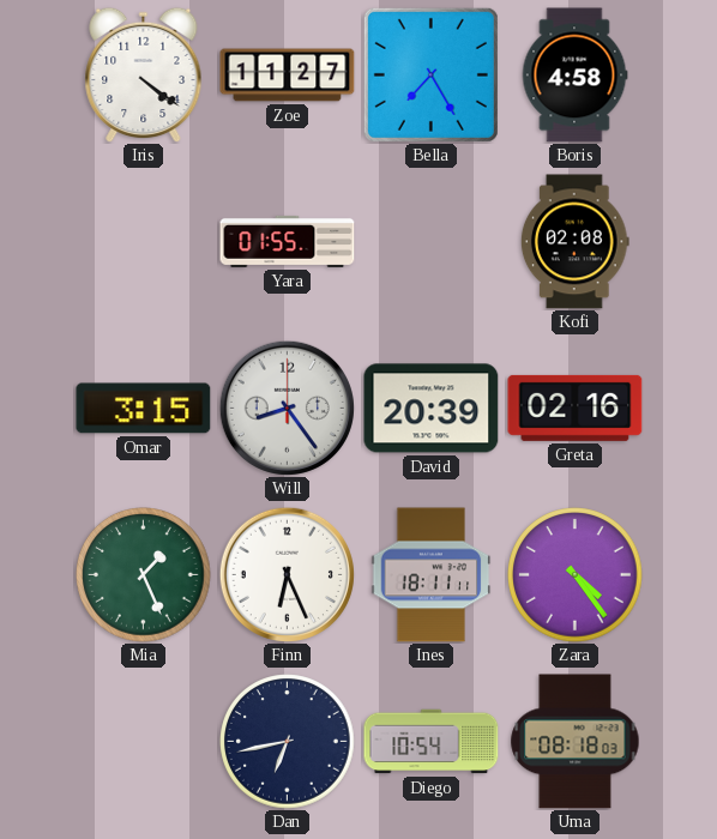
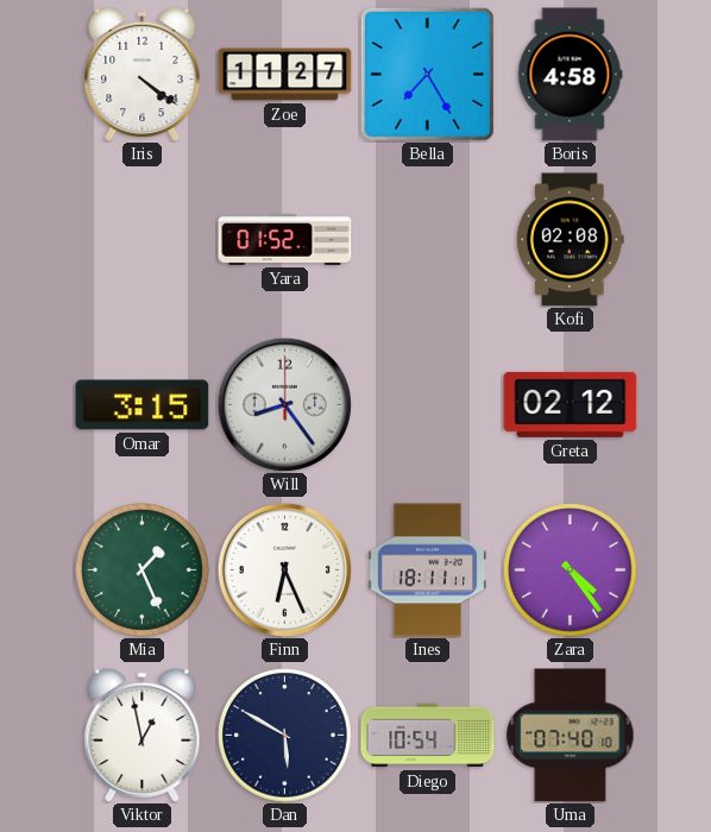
Yara: 01:55 -> 01:52
David: 20:39 -> none
Greta: 02:16 -> 02:12
Viktor: none -> 12:58
Dan: 6:43 -> 5:50
Uma: 08:18 -> 07:40
